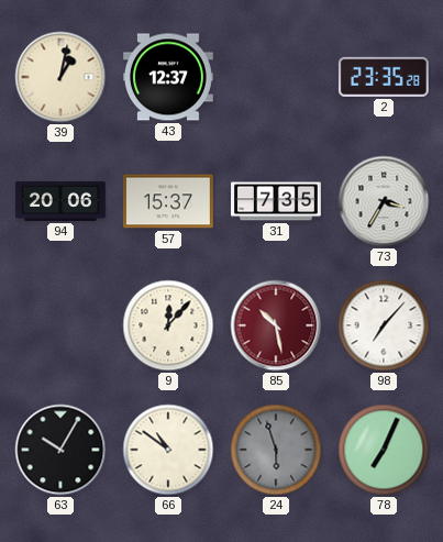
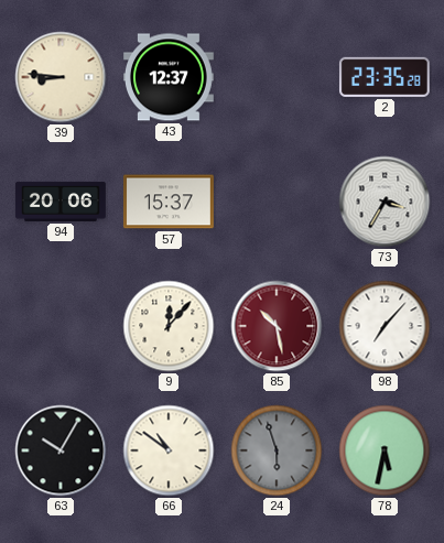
39: 1:02 -> 8:46
31: 7:35 -> none
78: 7:04 -> 5:32
